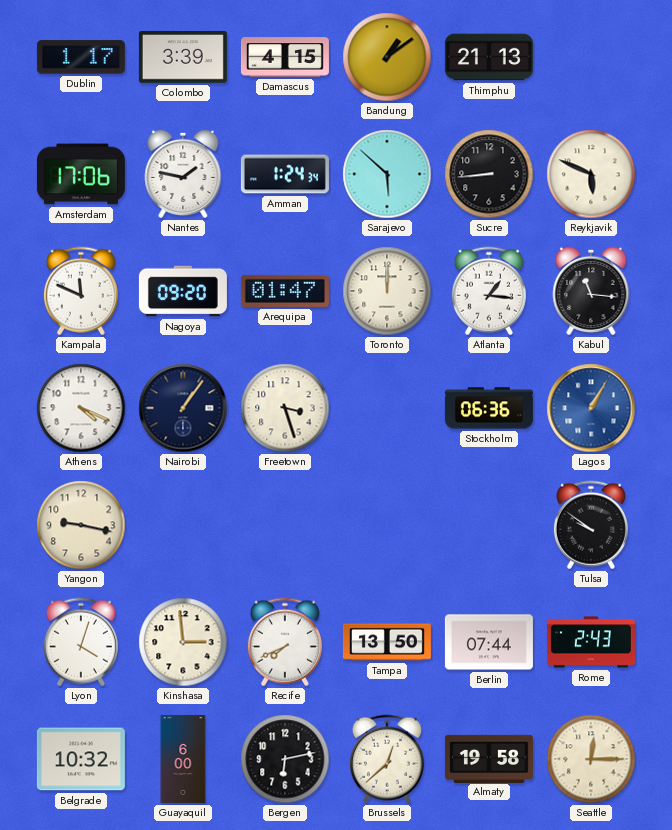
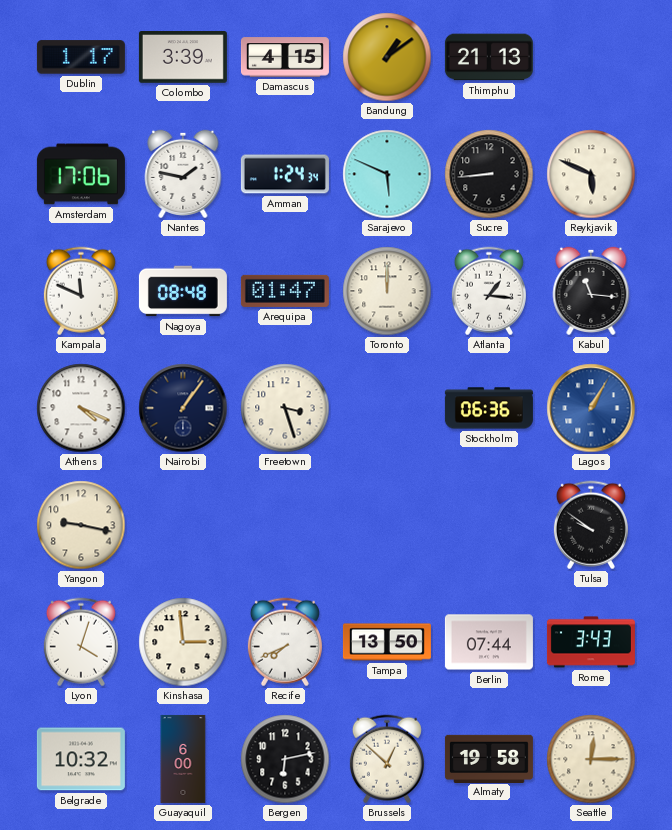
Sarajevo: 5:52 -> 5:49
Nagoya: 09:20 -> 08:48
Rome: 2:43 -> 3:43
Brussels: 12:38 -> 12:52
